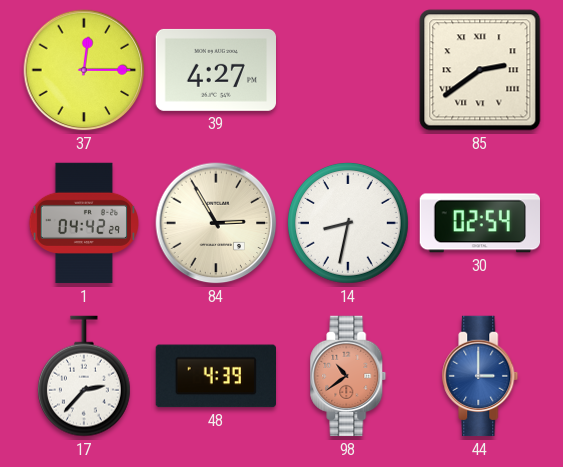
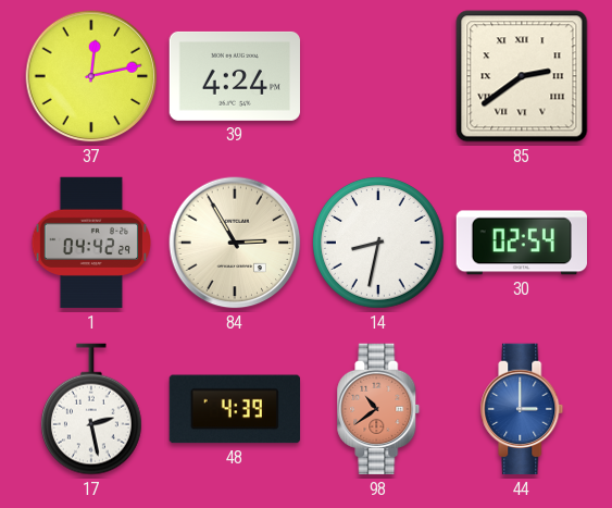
37: 12:15 -> 12:13
39: 4:27 -> 4:24
17: 2:37 -> 2:28
